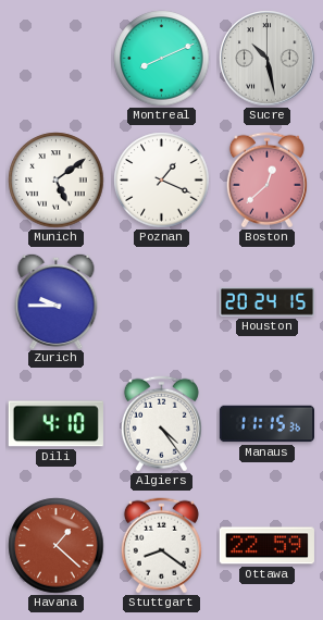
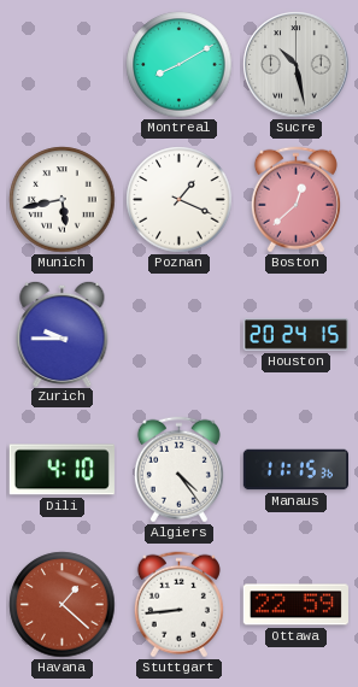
Montreal: 8:11 -> 8:10
Munich: 5:09 -> 5:43
Stuttgart: 8:21 -> 8:44
